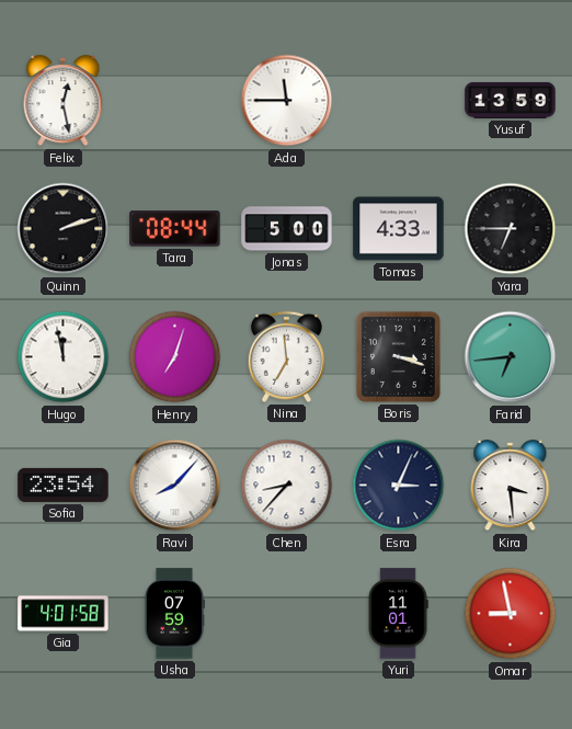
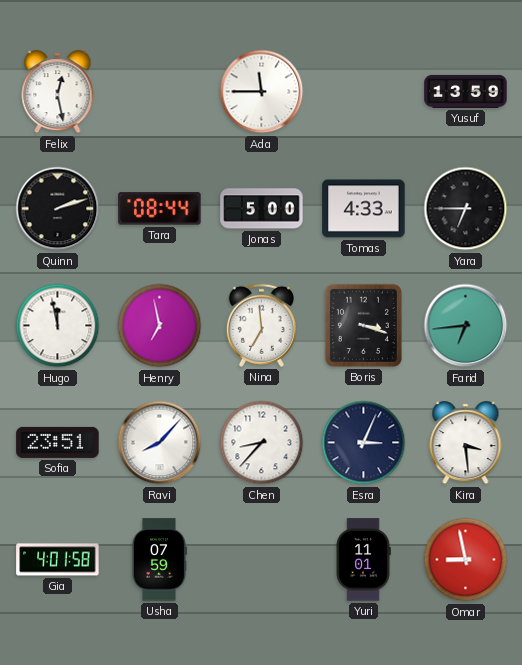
Henry: 7:03 -> 6:58
Sofia: 23:54 -> 23:51
